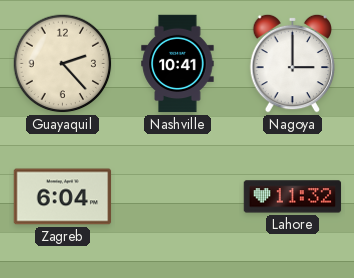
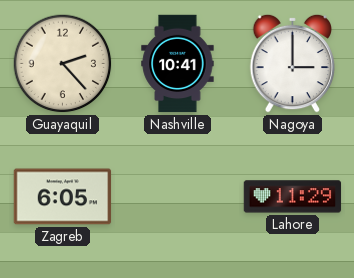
Zagreb: 6:04 -> 6:05
Lahore: 11:32 -> 11:29
